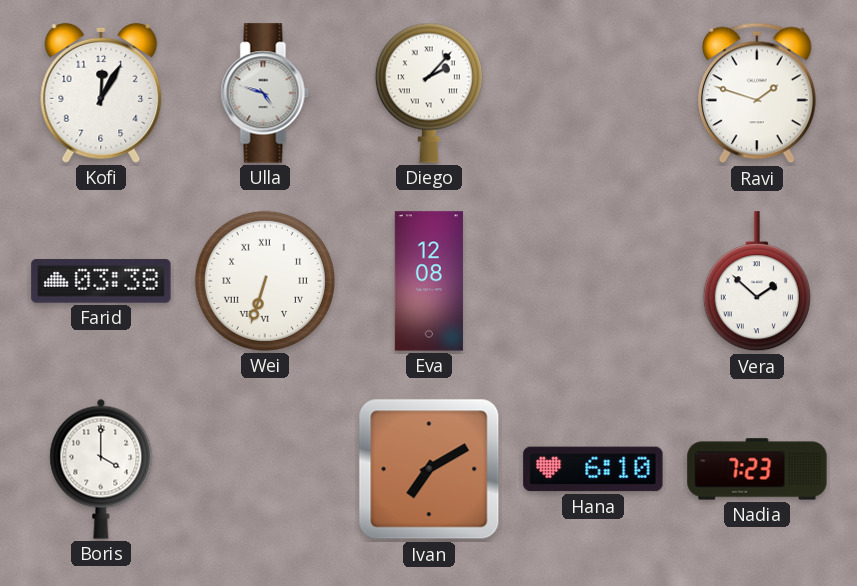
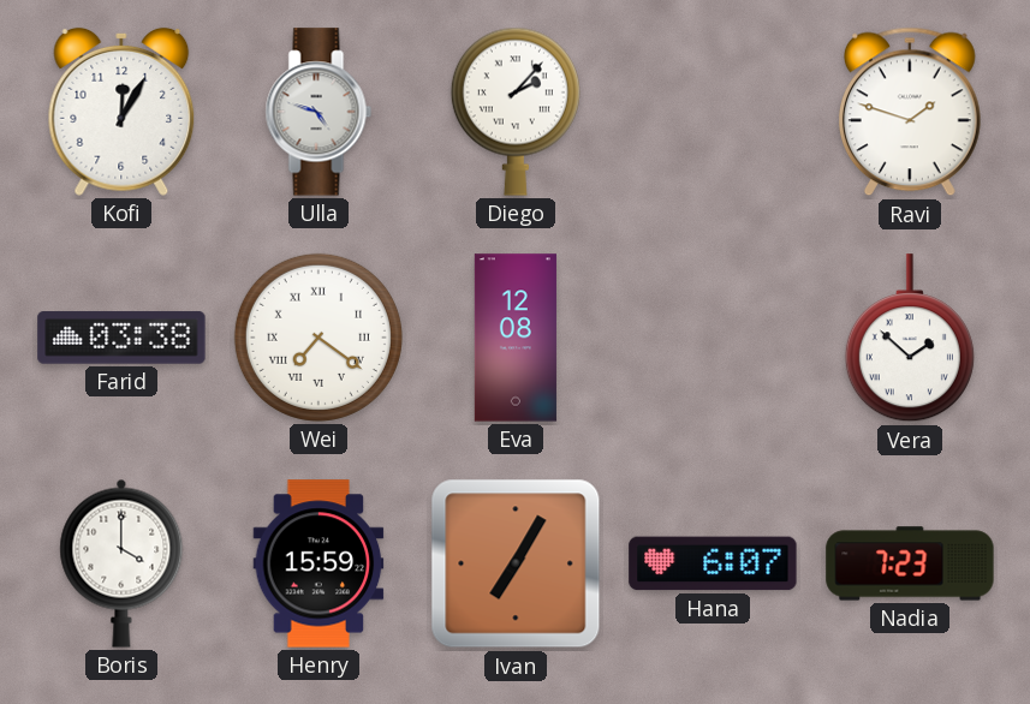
Wei: 6:33 -> 7:21
Henry: none -> 15:59
Ivan: 7:10 -> 7:05
Hana: 6:10 -> 6:07
